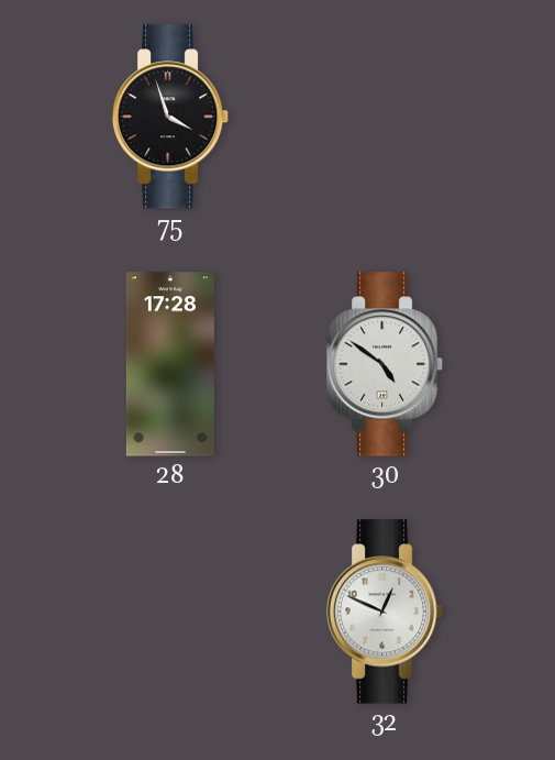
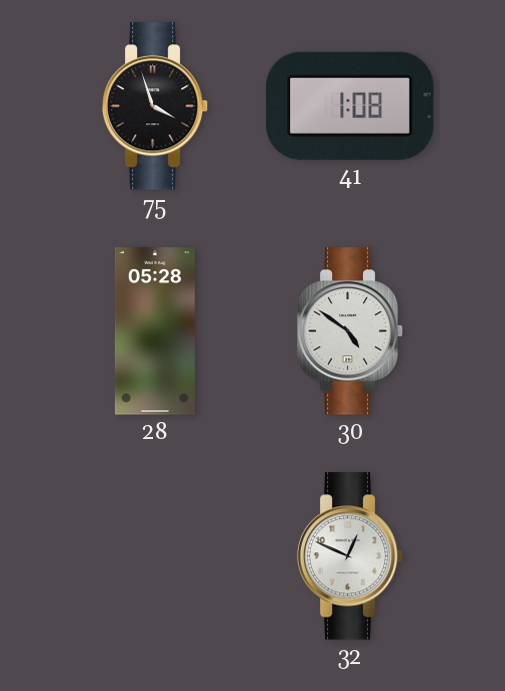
41: none -> 1:08
28: 17:28 -> 05:28
